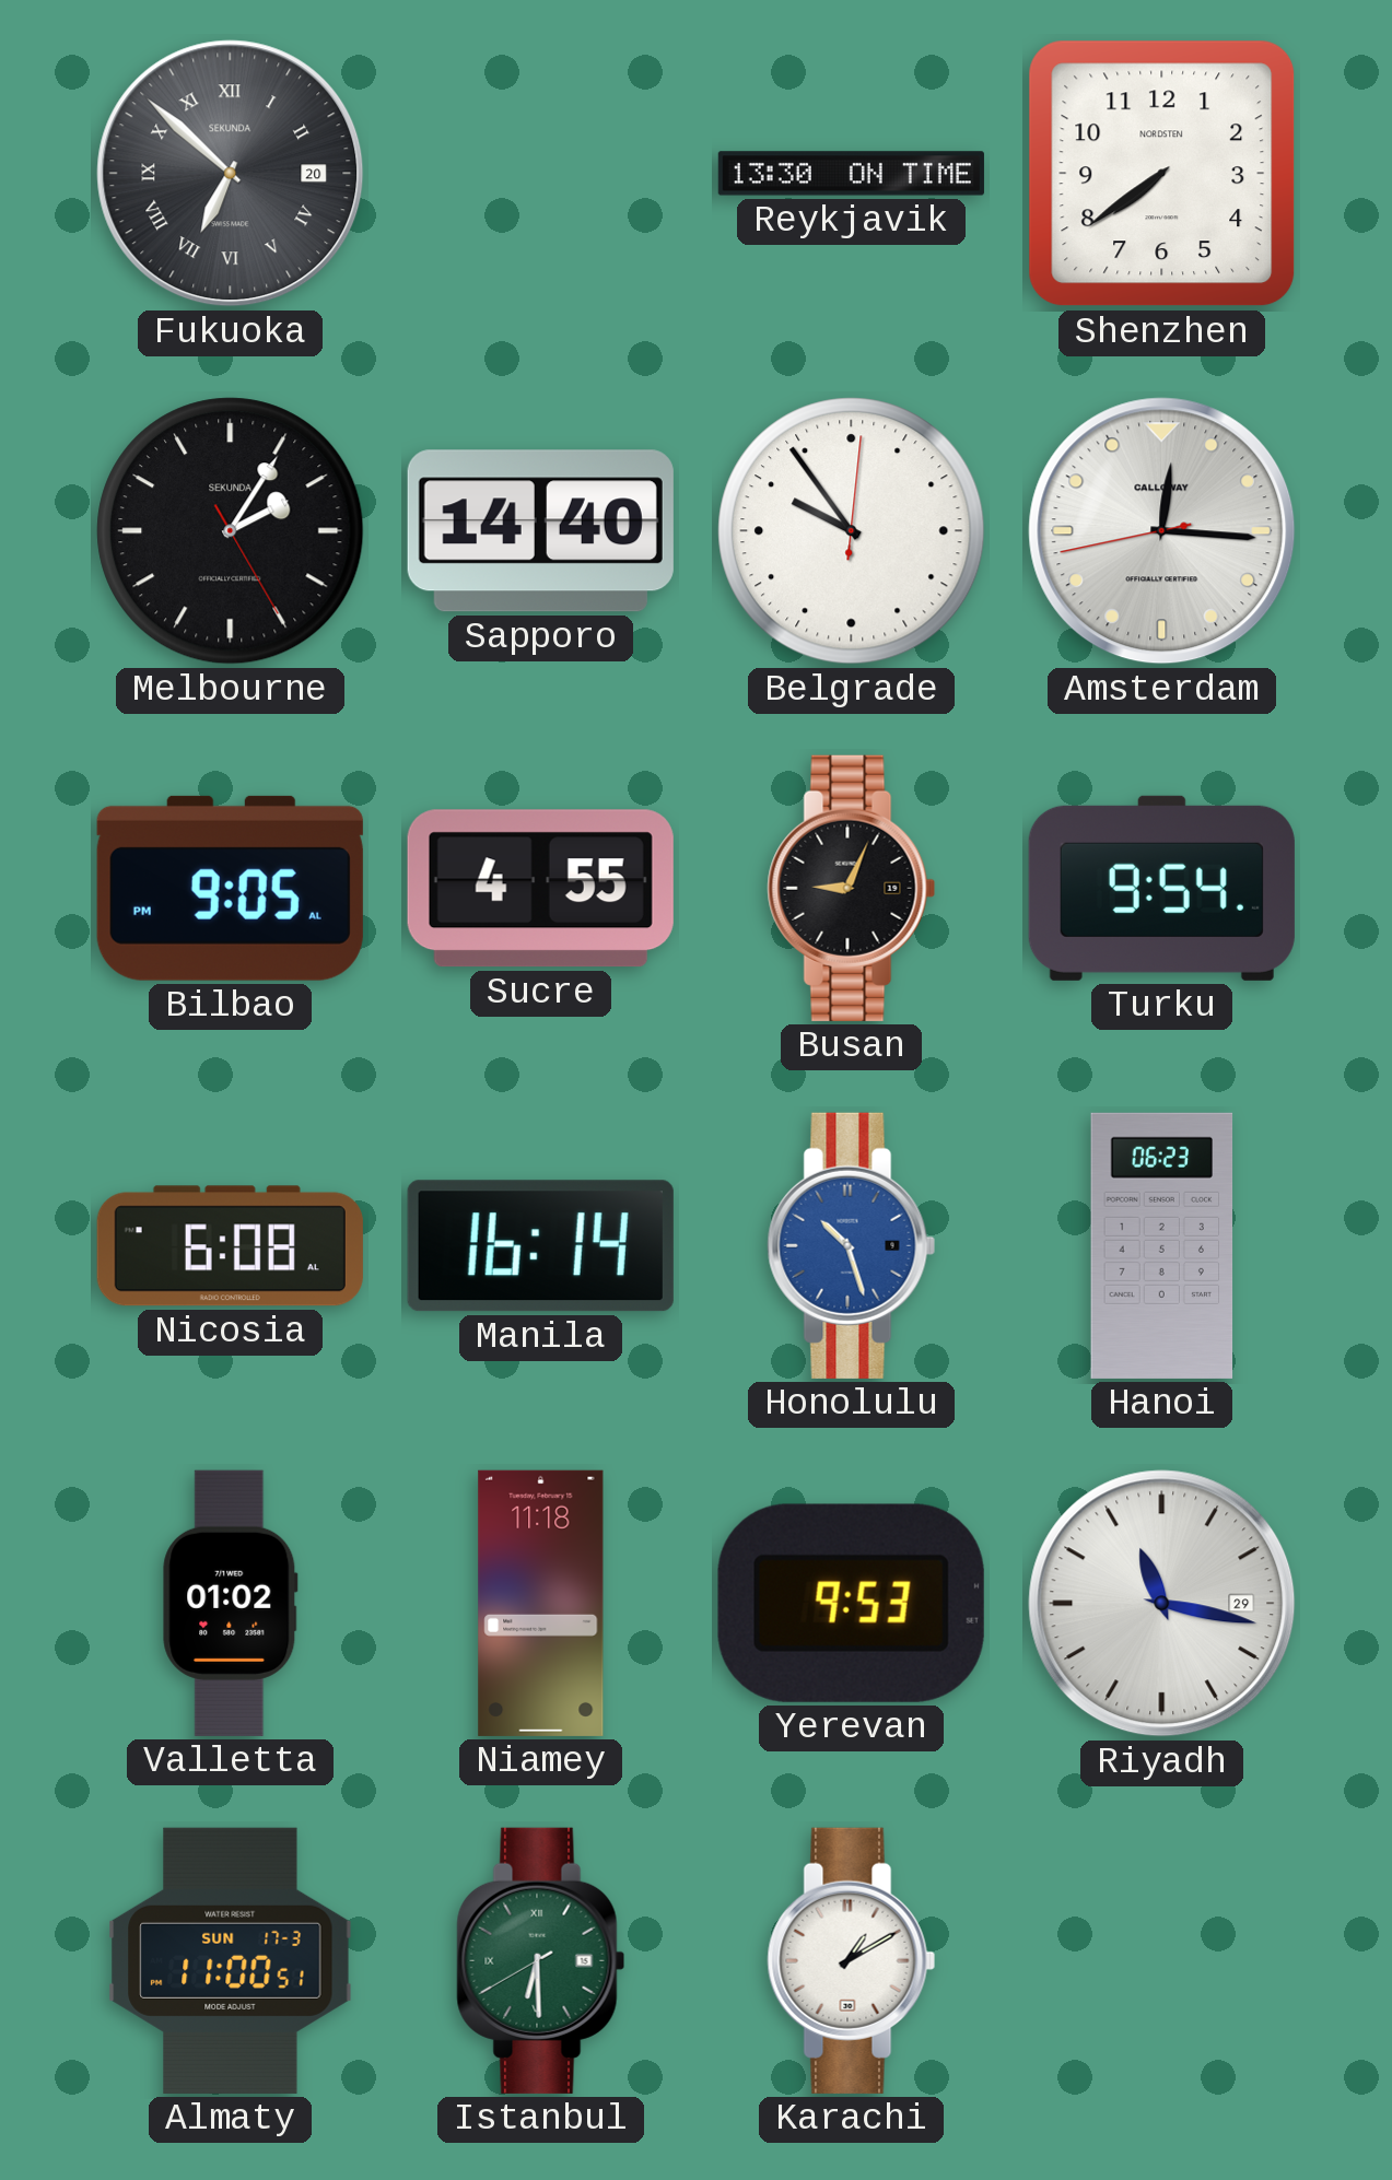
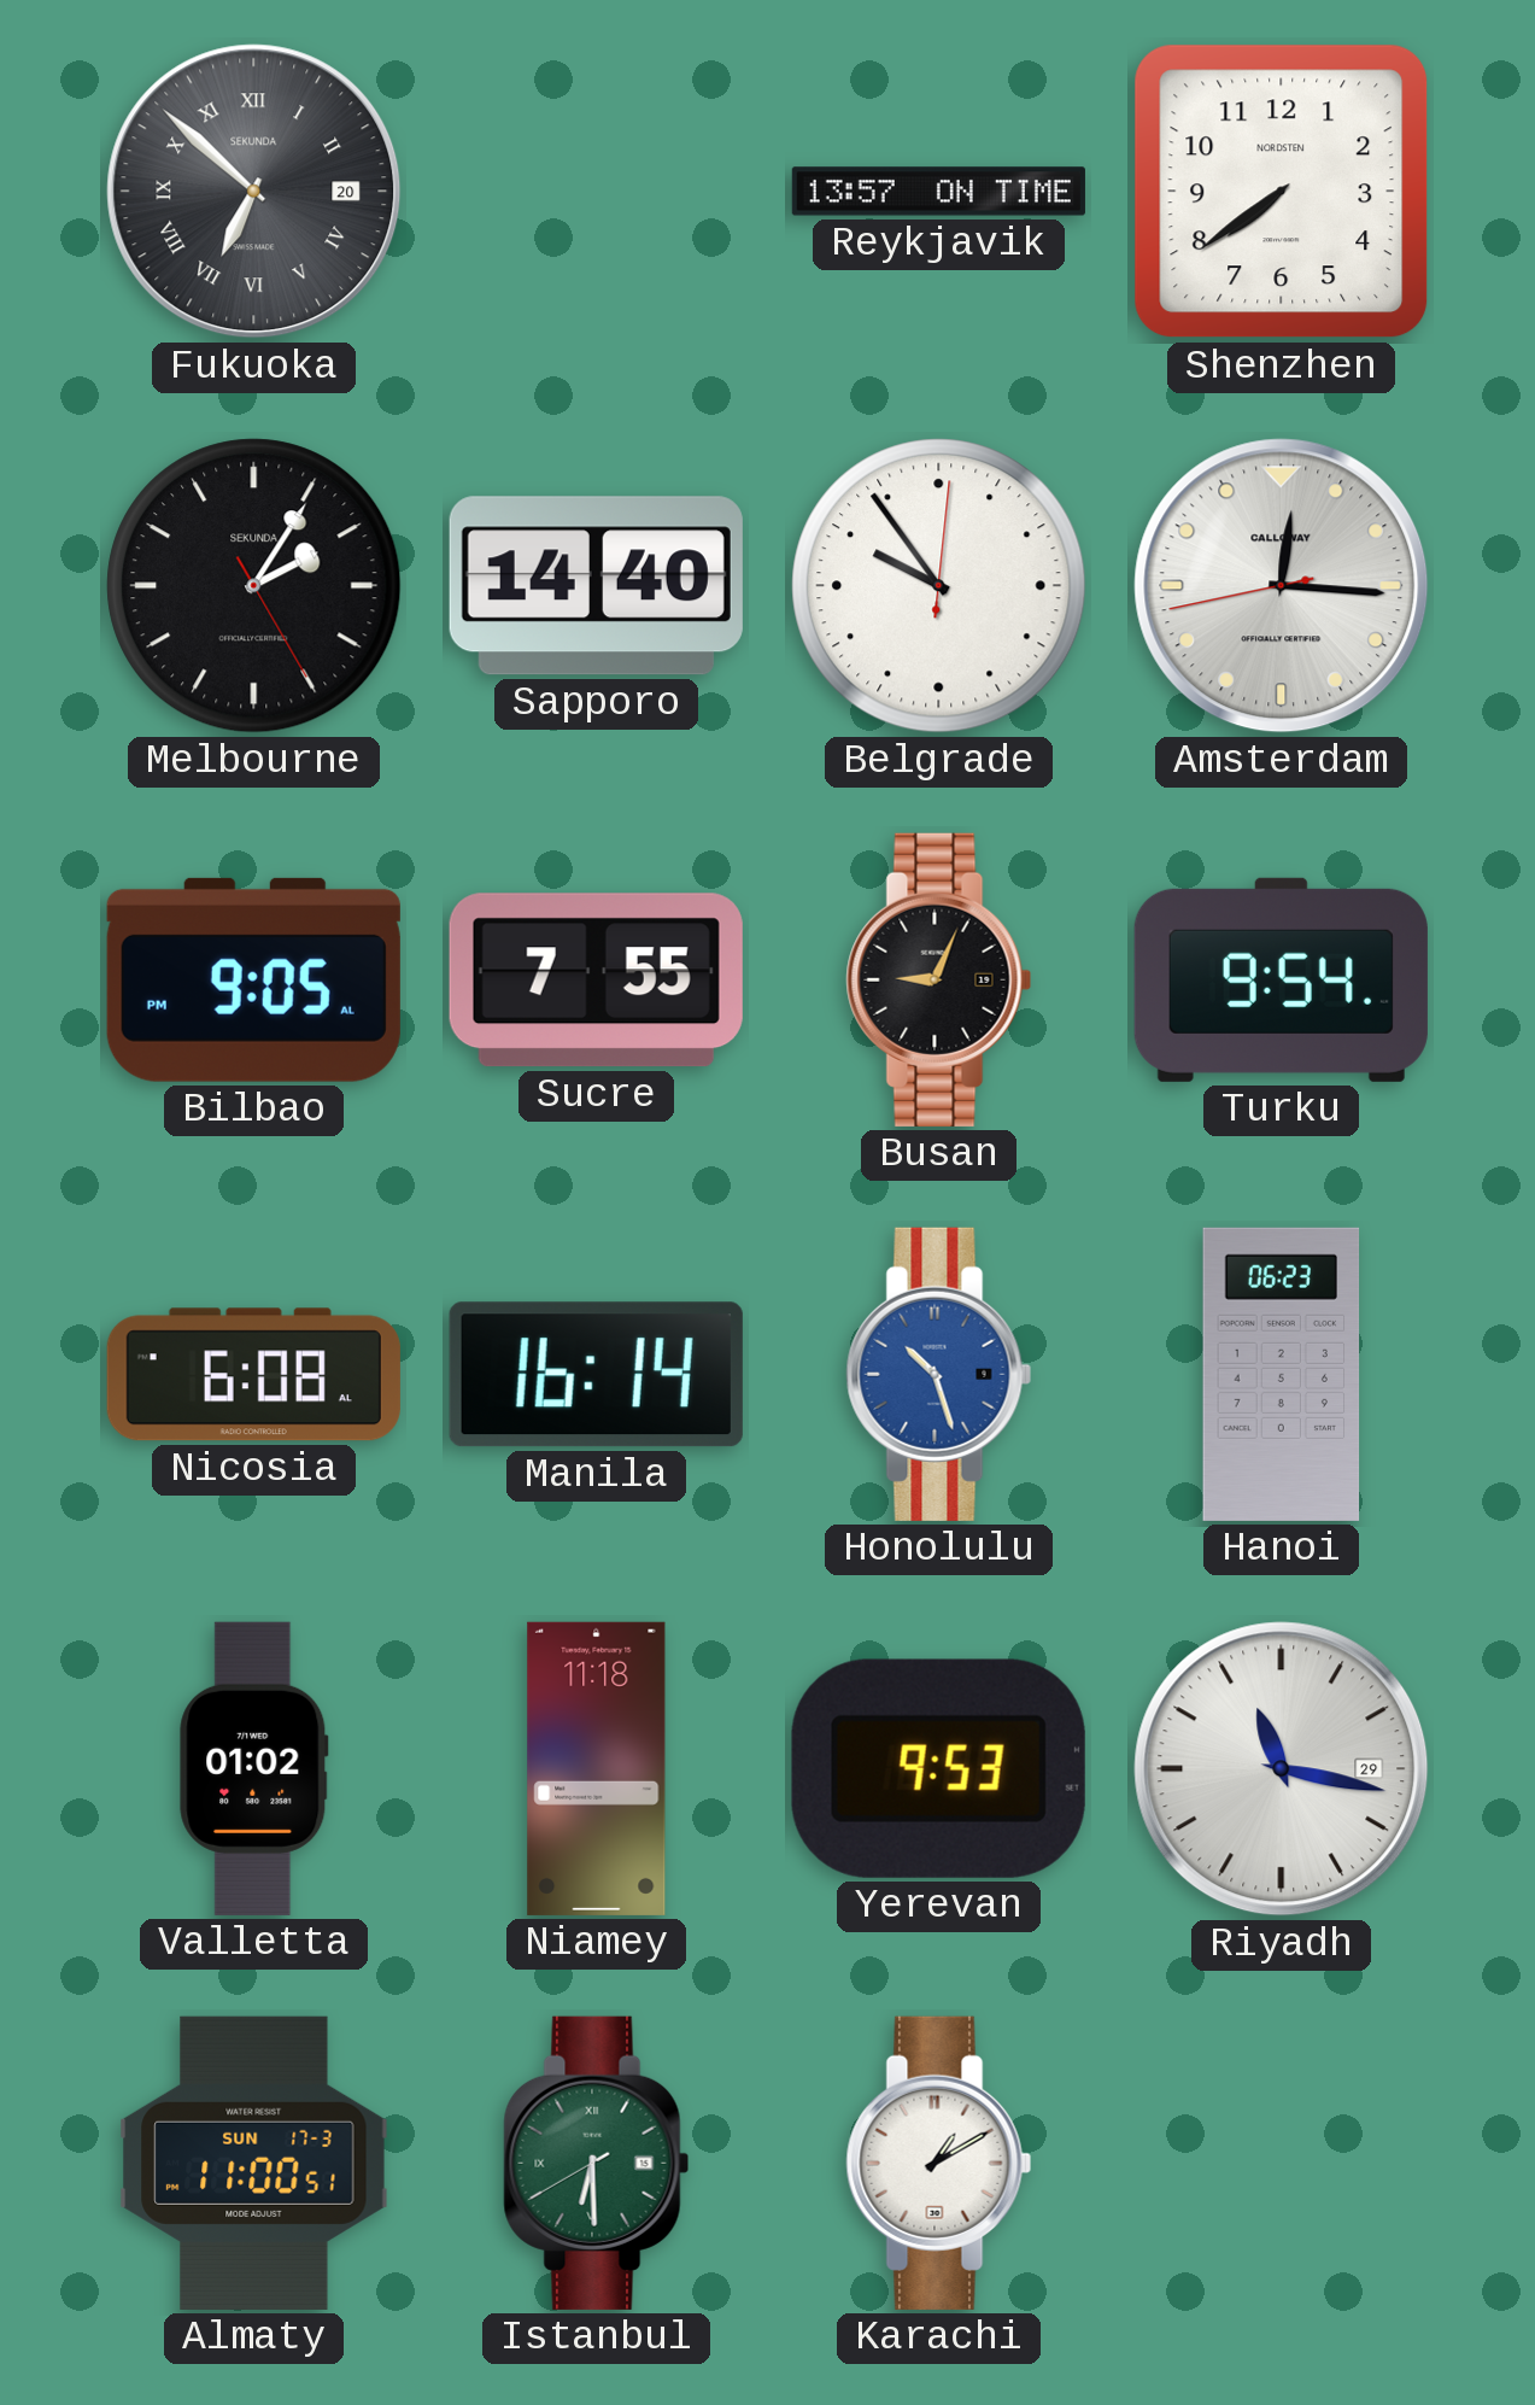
Reykjavik: 13:30 -> 13:57
Sucre: 4:55 -> 7:55
